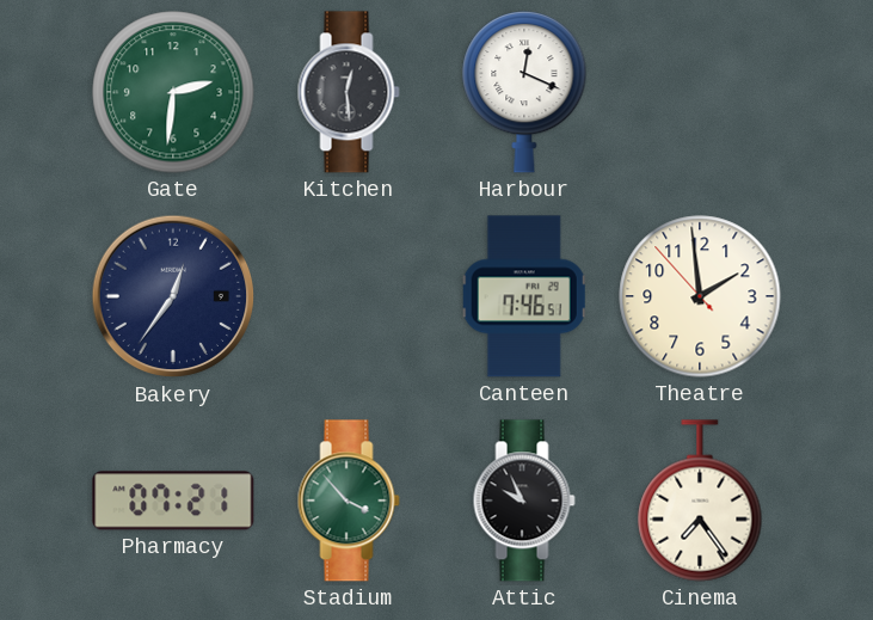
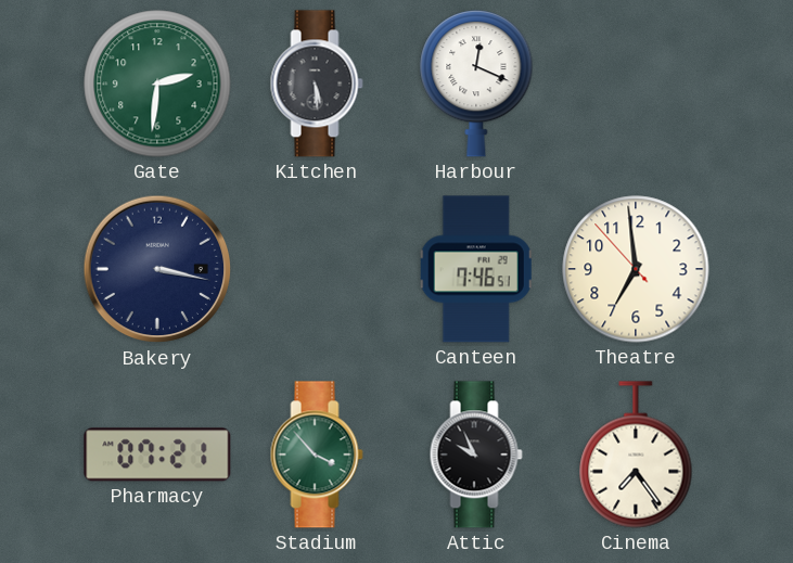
Kitchen: 12:29 -> 5:29
Bakery: 12:36 -> 3:17
Theatre: 1:58 -> 6:58
